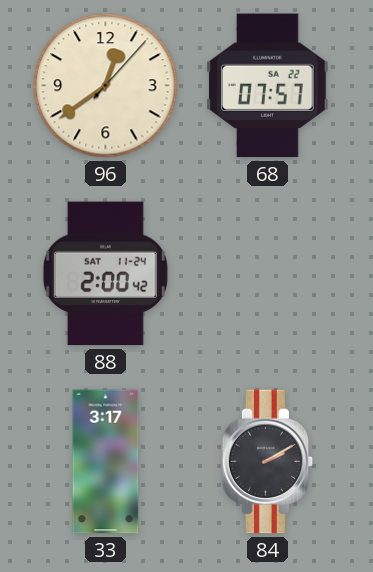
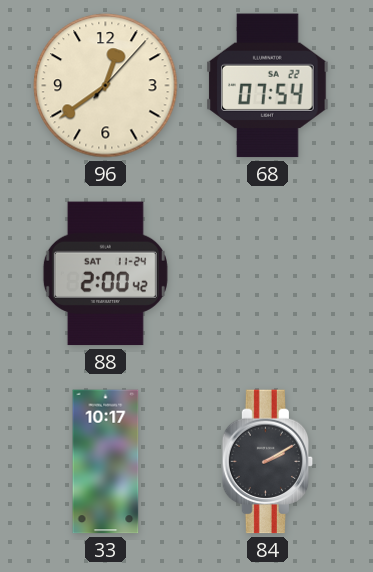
68: 07:57 -> 07:54
33: 3:17 -> 10:17
